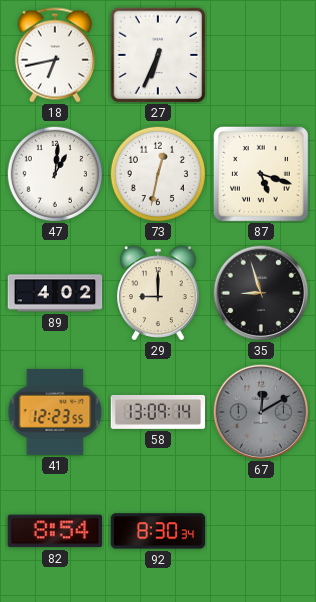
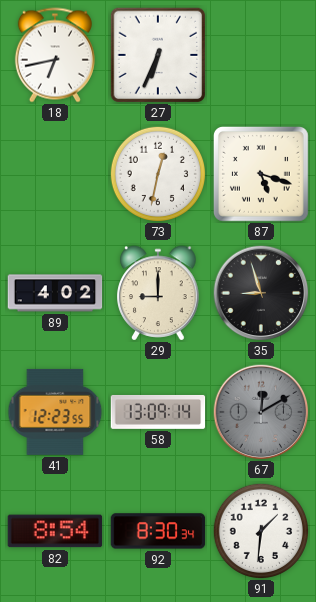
47: 1:01 -> none
91: none -> 1:31
